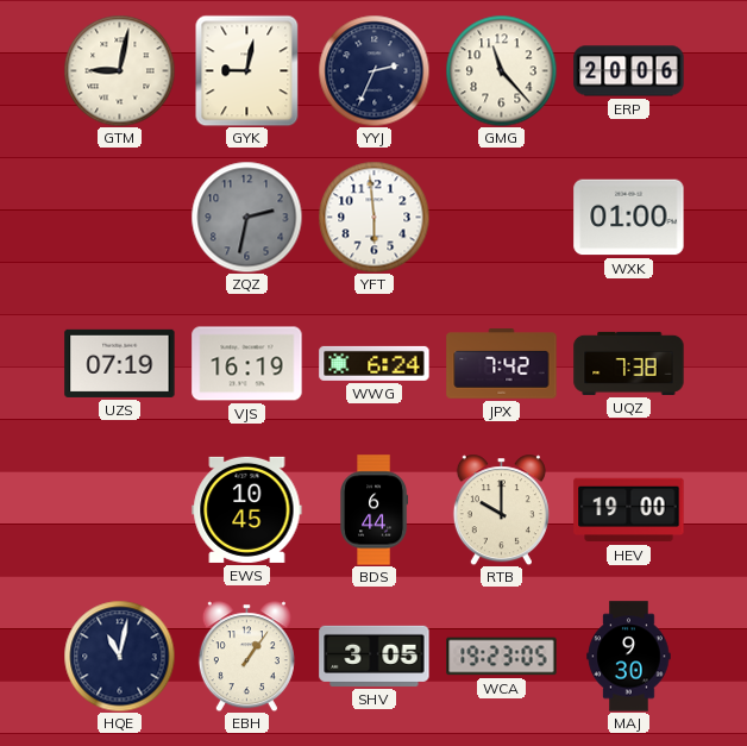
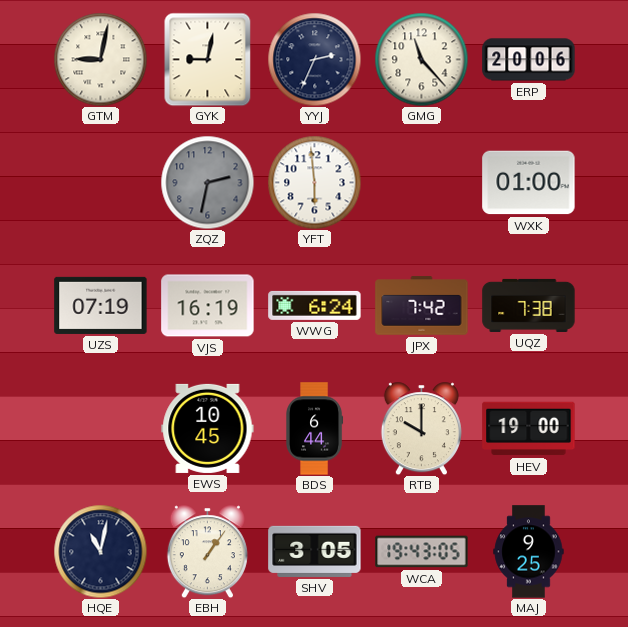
WCA: 19:23 -> 19:43
MAJ: 9:30 -> 9:25
